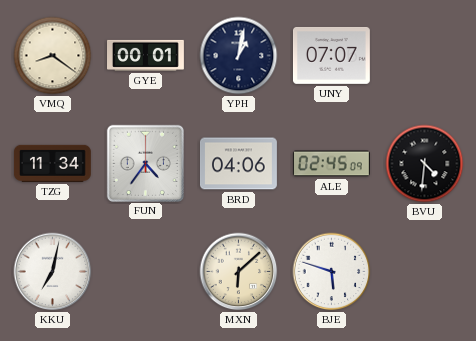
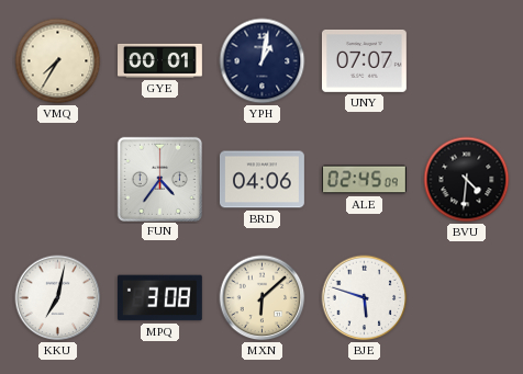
VMQ: 8:21 -> 7:35
TZG: 11:34 -> none
MPQ: none -> 3:08
